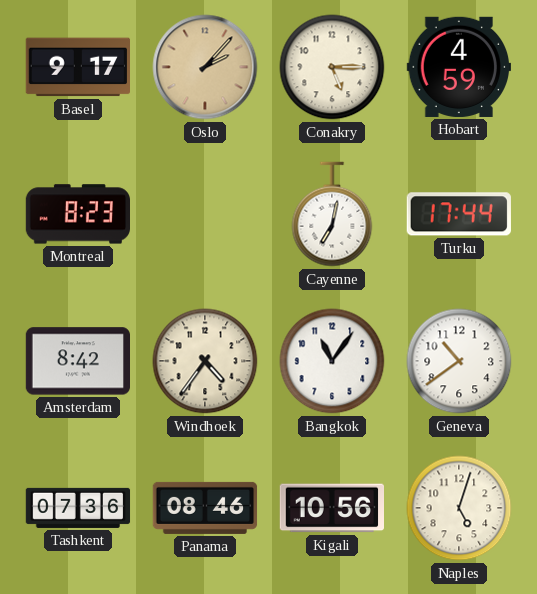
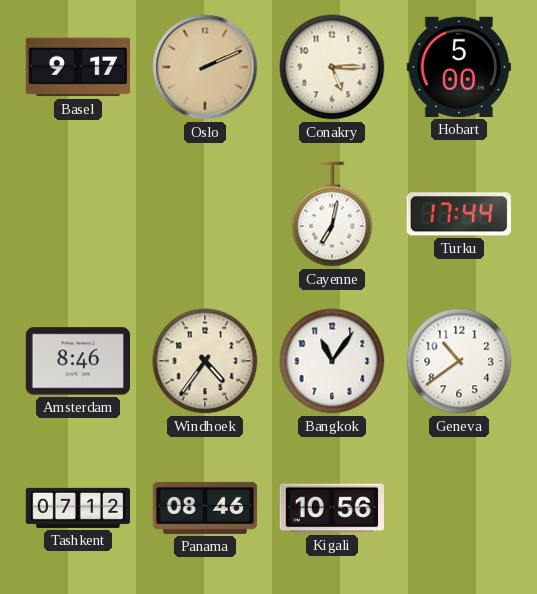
Oslo: 2:07 -> 2:11
Hobart: 4:59 -> 5:00
Montreal: 8:23 -> none
Amsterdam: 8:42 -> 8:46
Tashkent: 07:36 -> 07:12
Naples: 5:03 -> none
